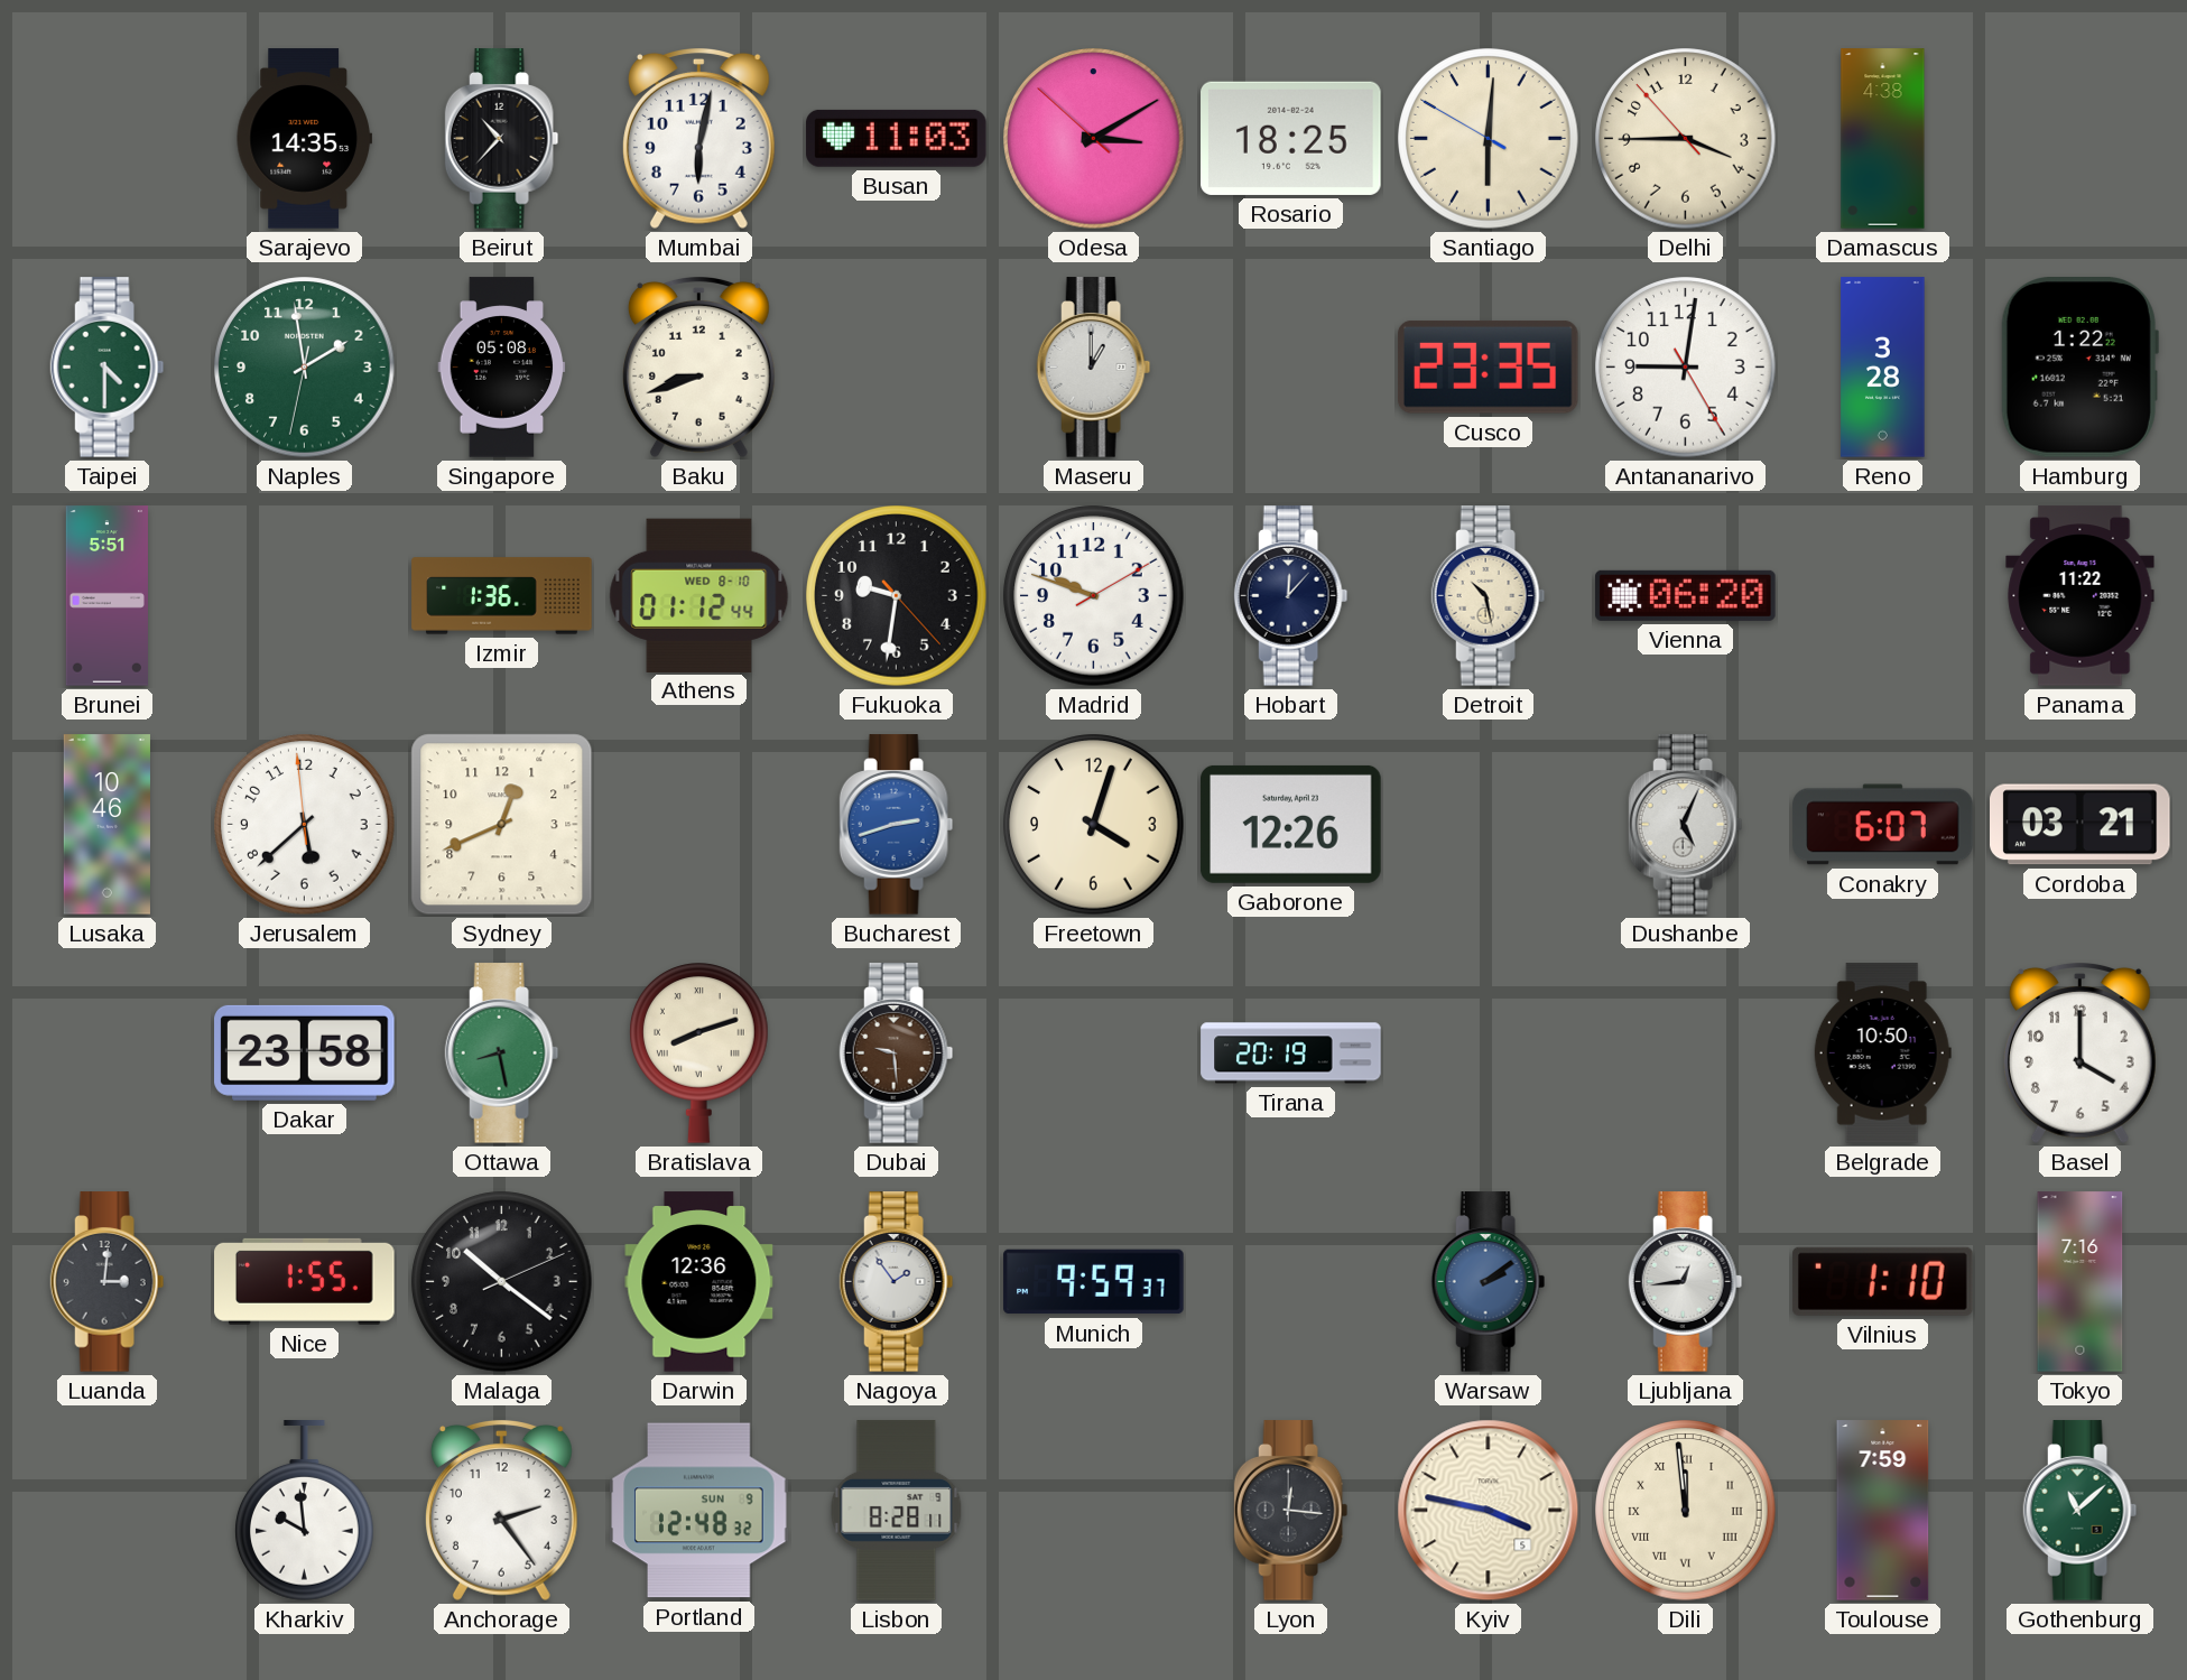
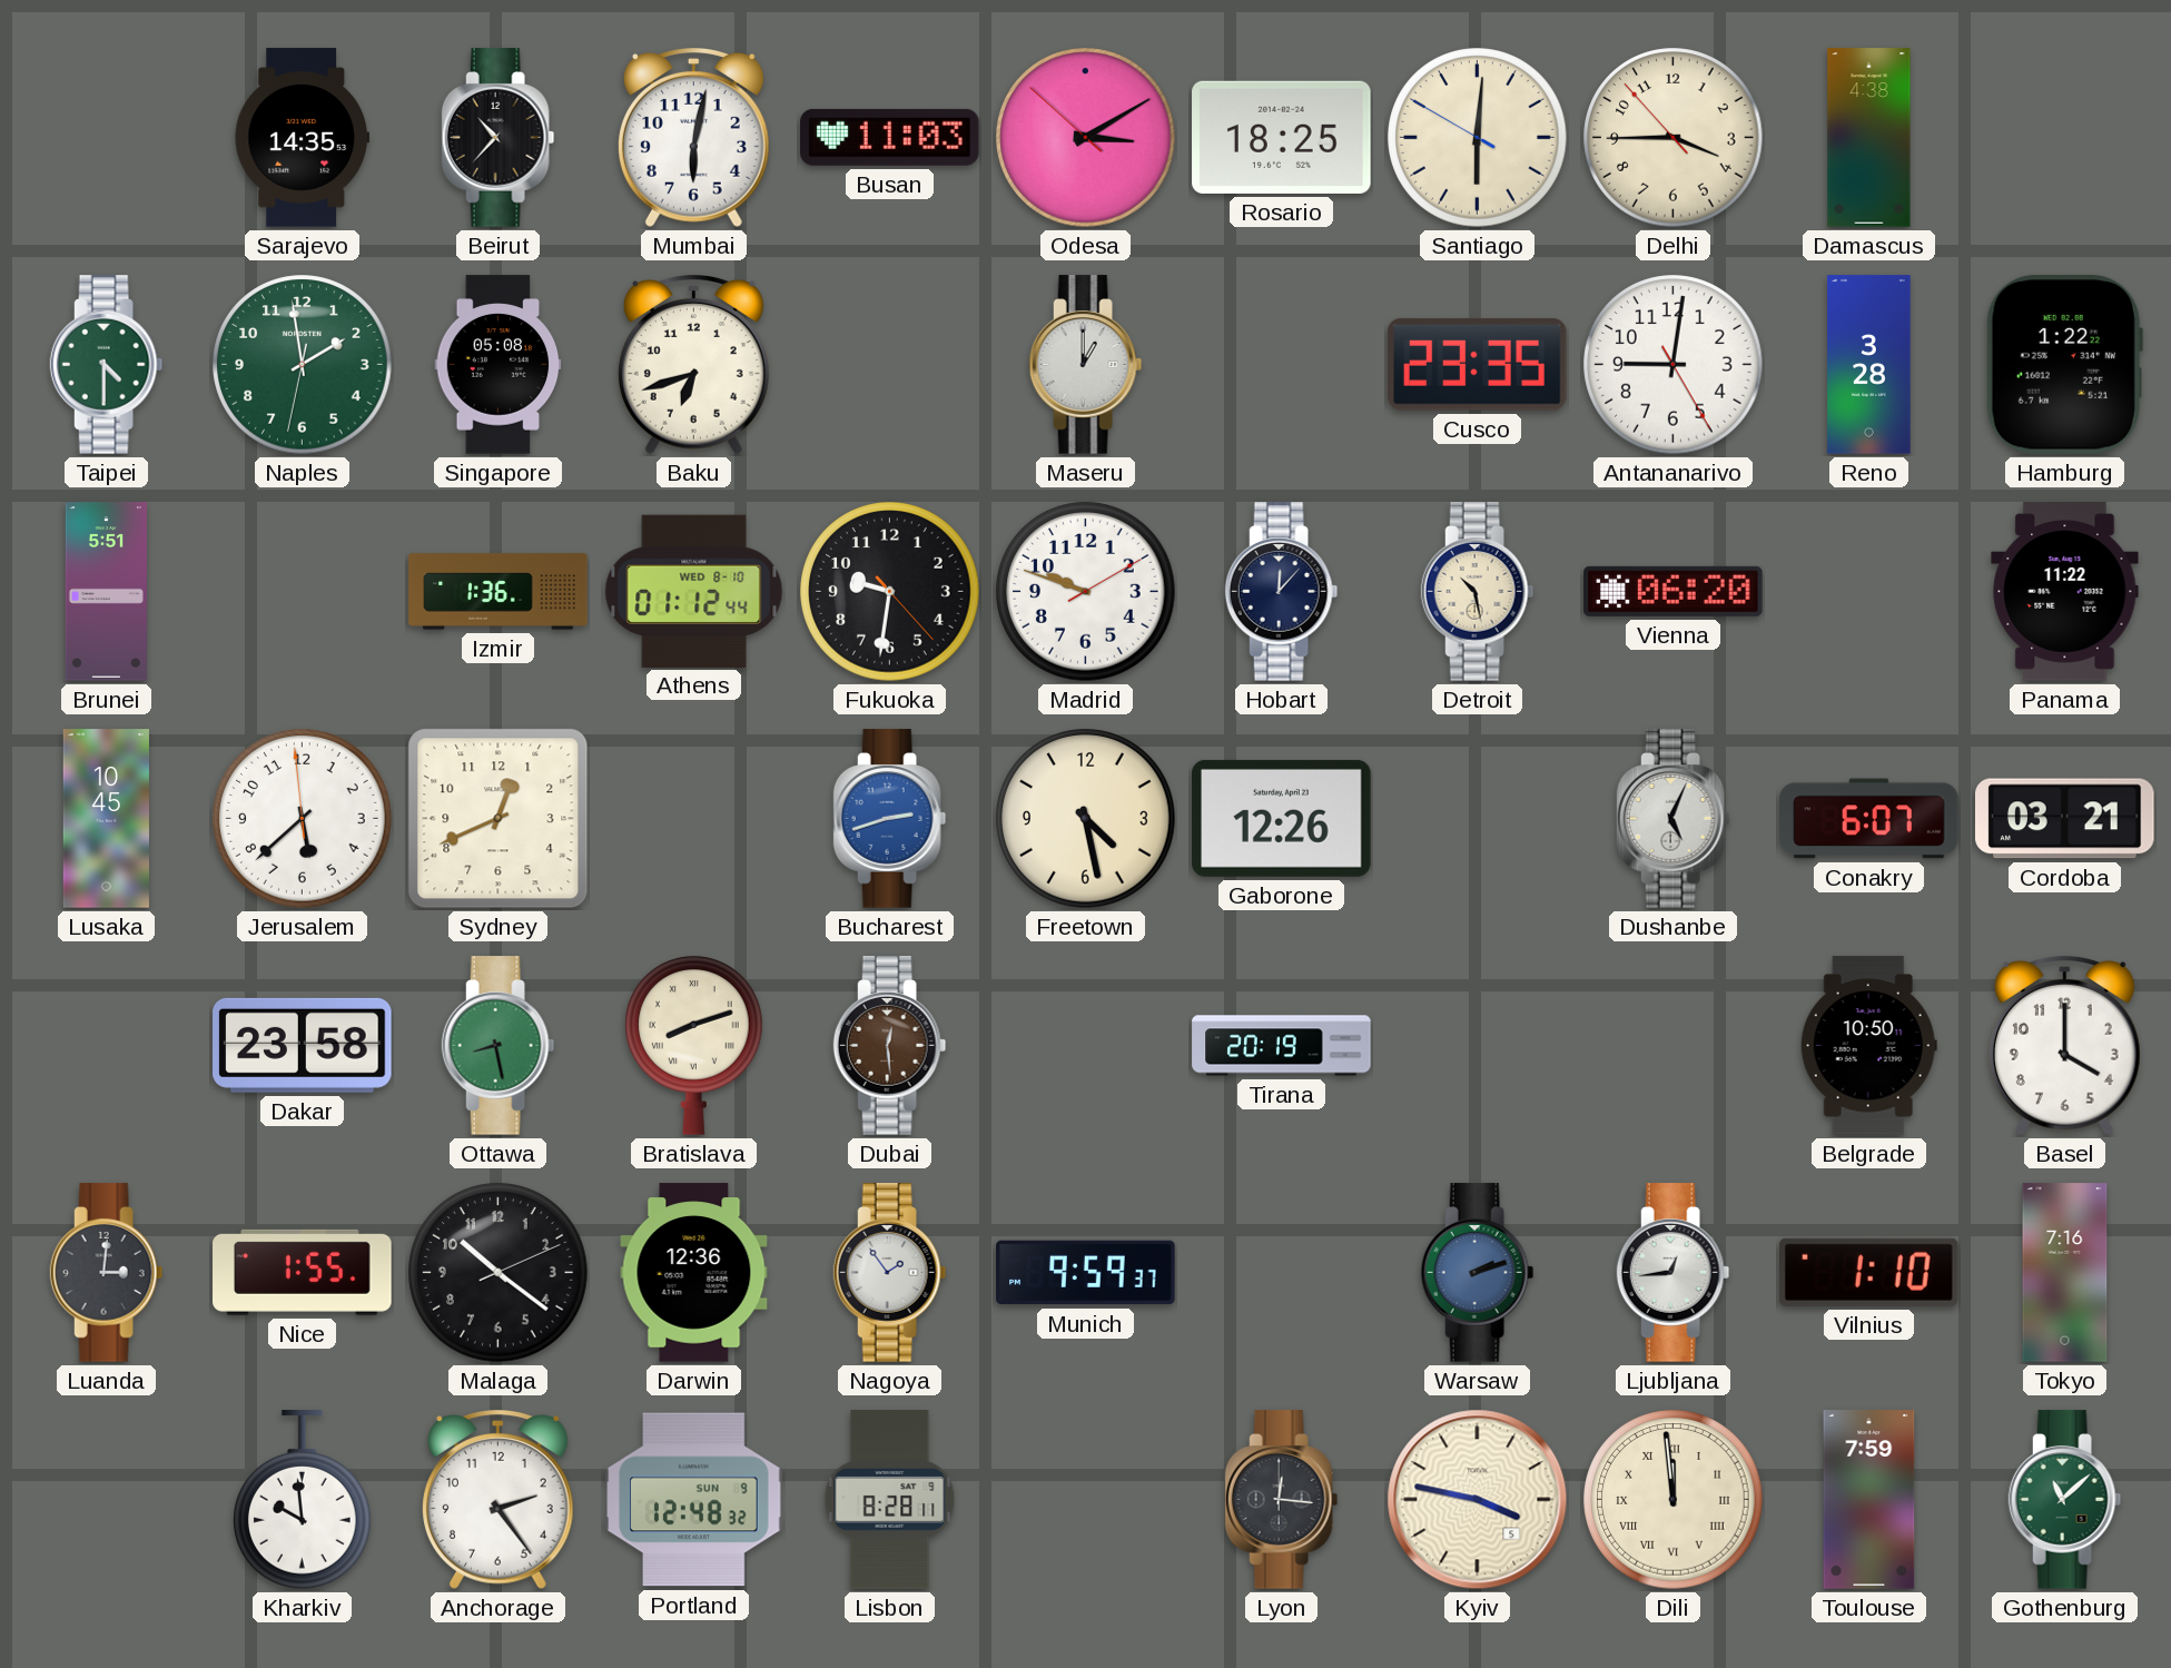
Baku: 8:42 -> 6:42
Lusaka: 10:46 -> 10:45
Freetown: 4:03 -> 4:28
Dubai: 9:29 -> 12:29
Warsaw: 2:09 -> 2:12
